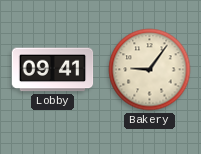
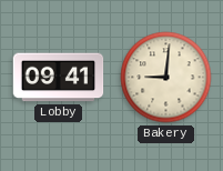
Bakery: 9:06 -> 9:01
